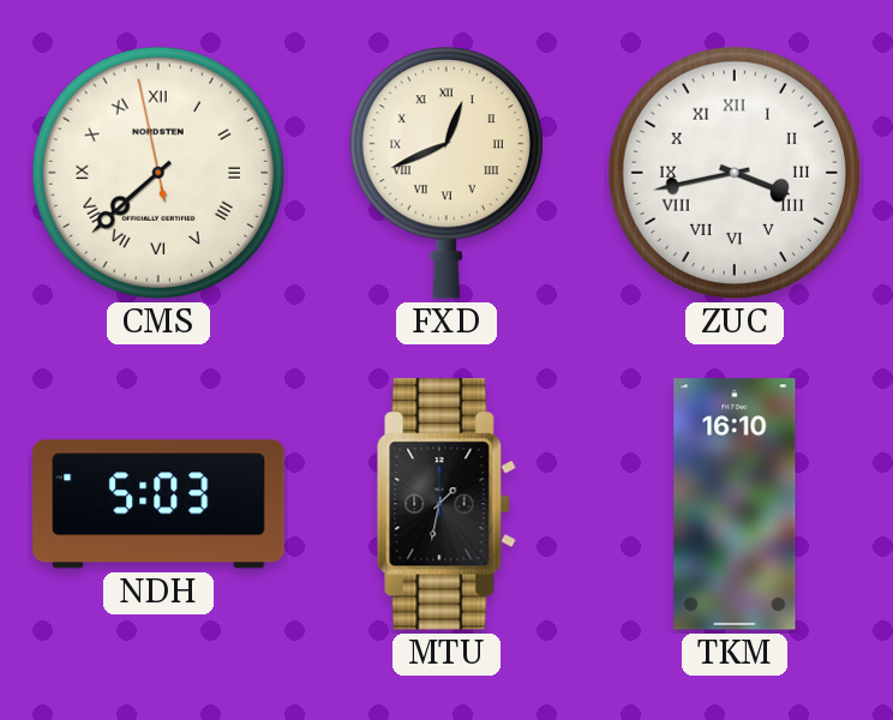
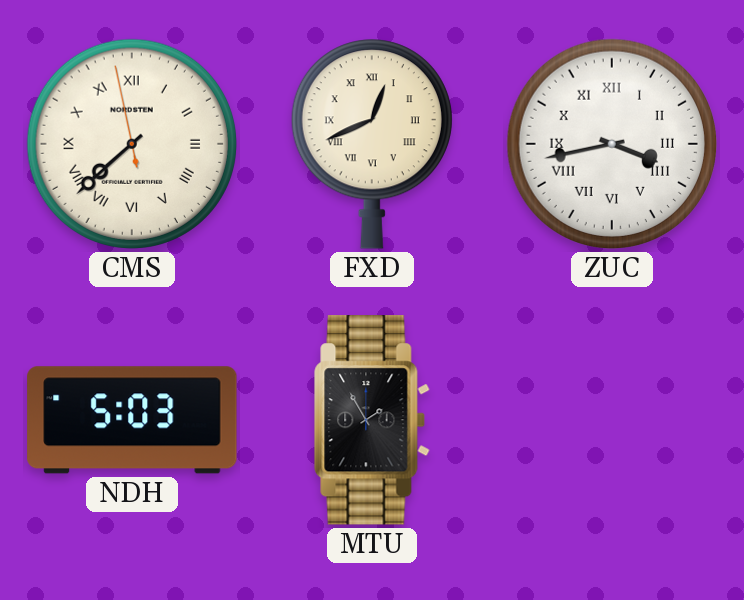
MTU: 1:32 -> 1:55
TKM: 16:10 -> none
